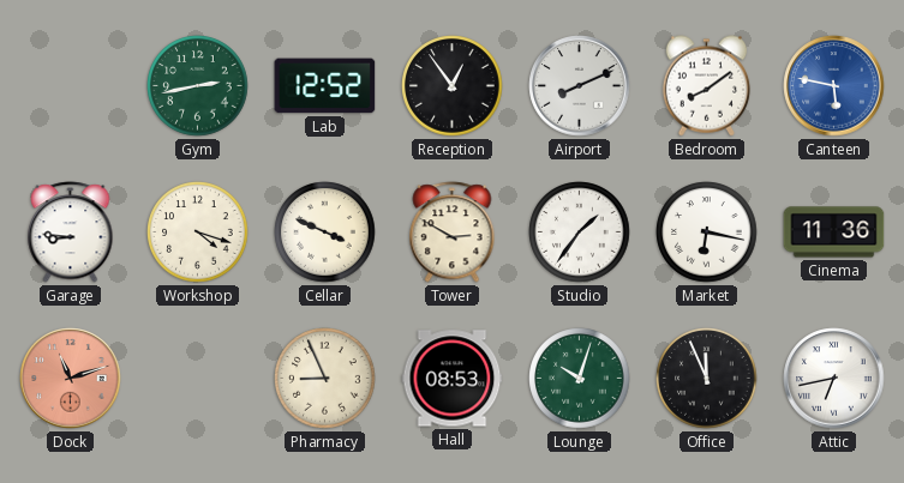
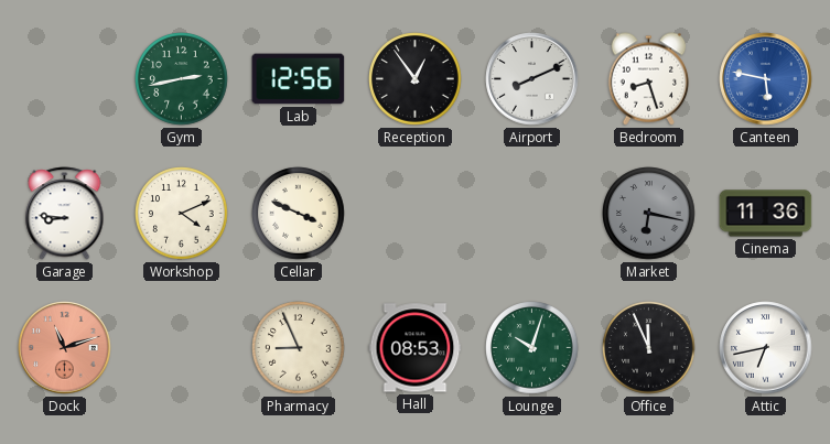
Lab: 12:52 -> 12:56
Bedroom: 8:09 -> 8:27
Workshop: 4:18 -> 4:11
Tower: 2:50 -> none
Studio: 1:36 -> none
Market dial: white -> grey
